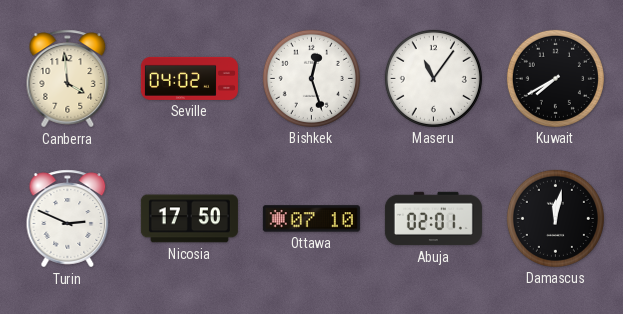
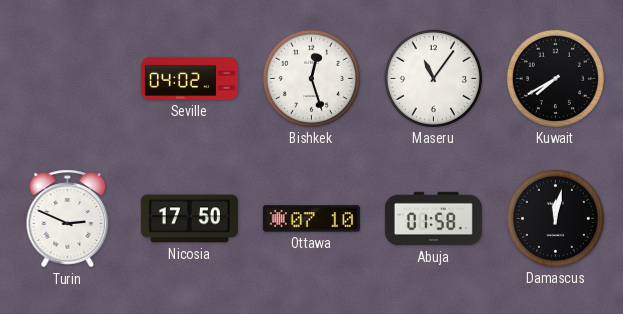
Canberra: 3:59 -> none
Abuja: 02:01 -> 01:58
